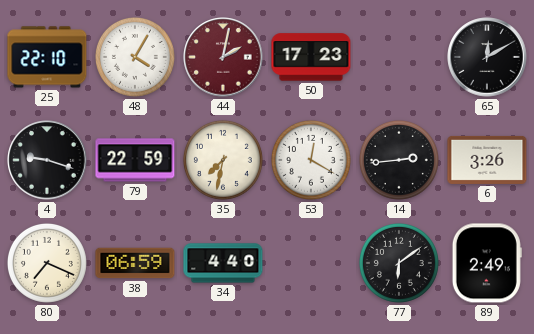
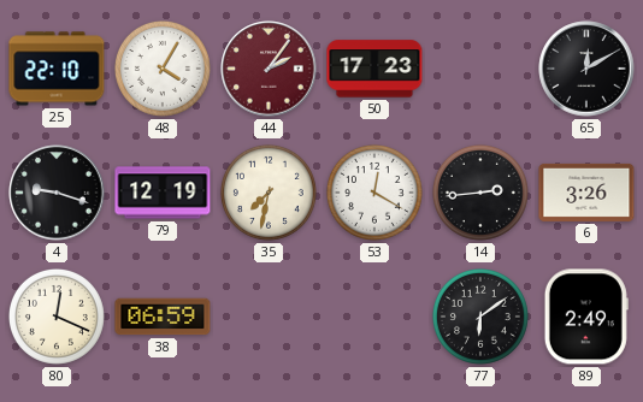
44: 2:02 -> 2:06
79: 22:59 -> 12:19
80: 7:19 -> 12:19
34: 4:40 -> none
